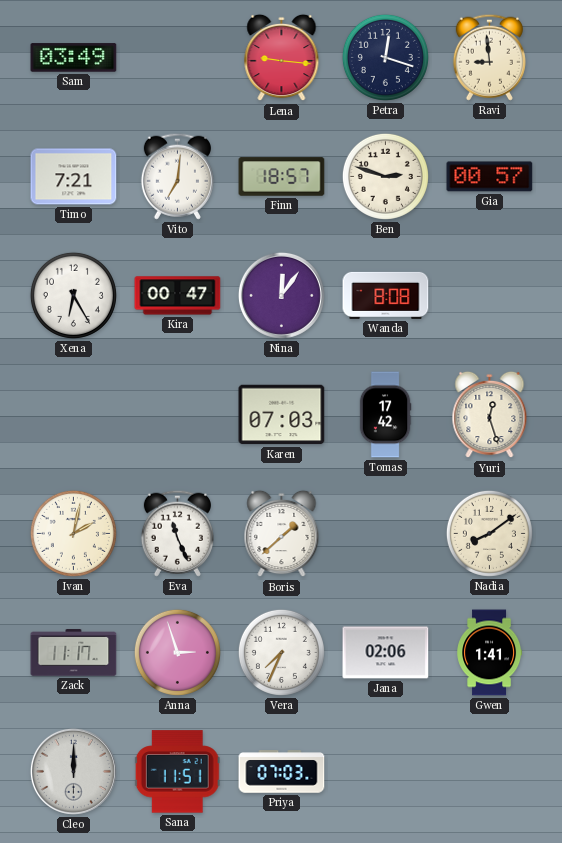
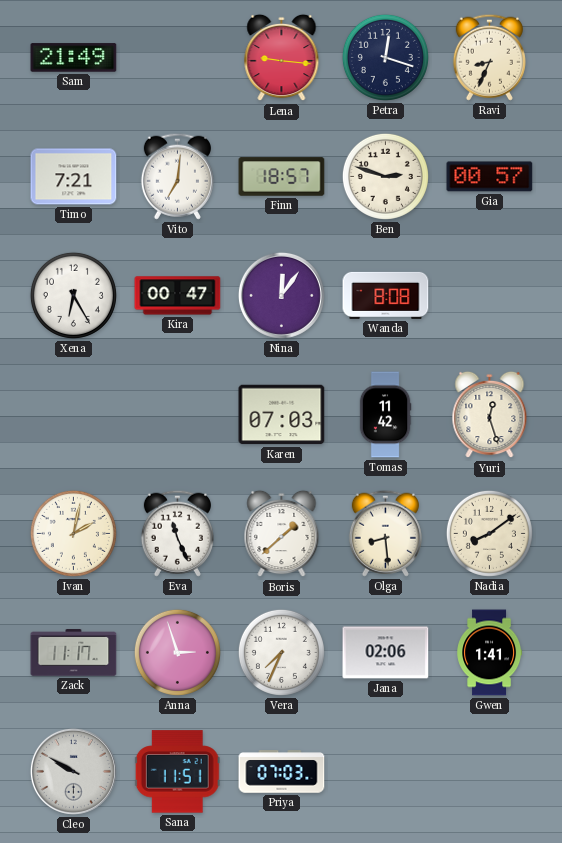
Sam: 03:49 -> 21:49
Ravi: 8:59 -> 8:34
Tomas: 17:42 -> 11:42
Olga: none -> 8:29
Cleo: 12:00 -> 9:50
